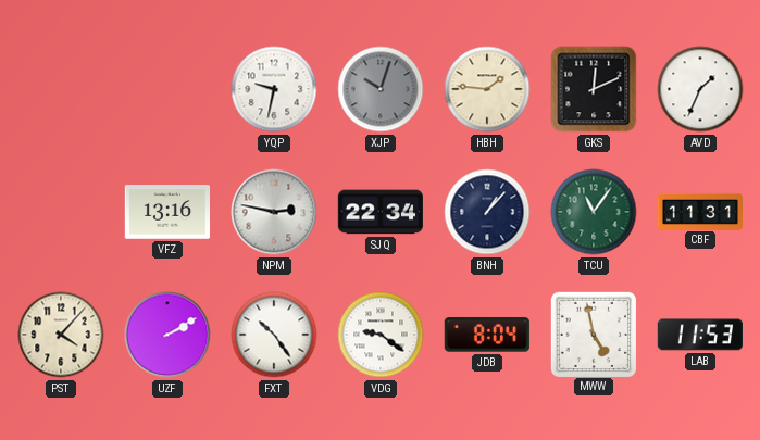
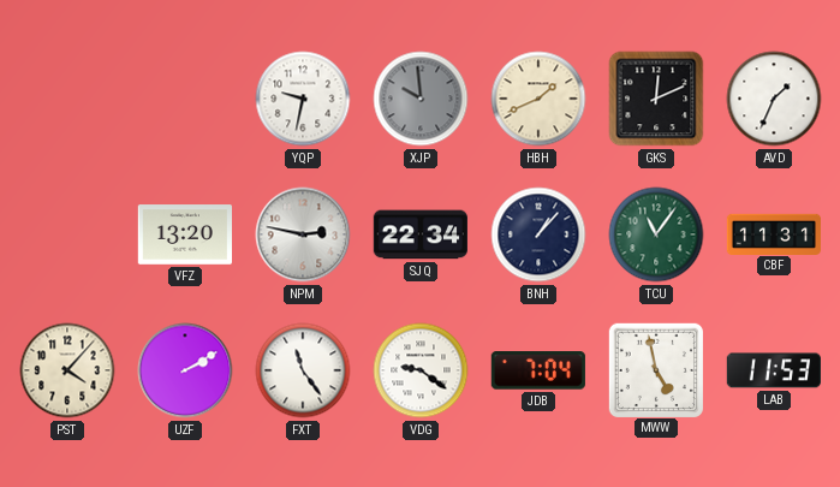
XJP: 10:03 -> 9:59
HBH: 1:46 -> 1:41
VFZ: 13:16 -> 13:20
FXT: 10:24 -> 11:24
JDB: 8:04 -> 7:04
